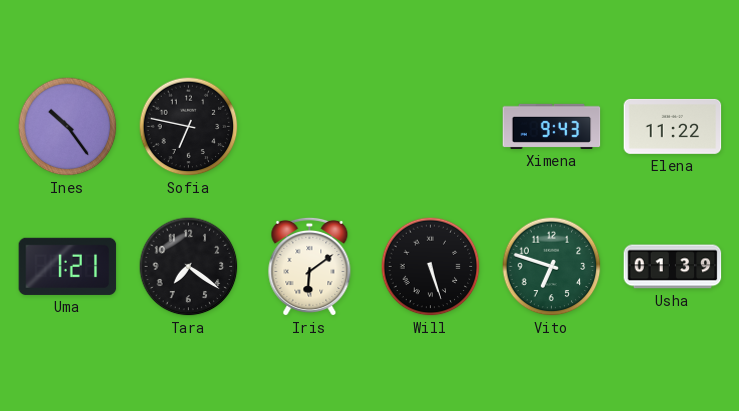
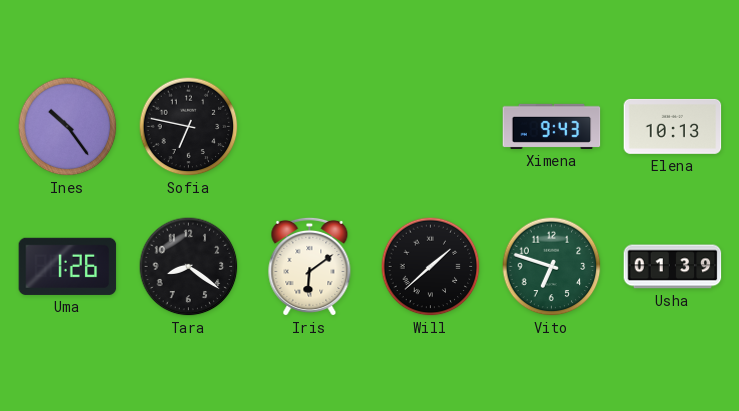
Elena: 11:22 -> 10:13
Uma: 1:21 -> 1:26
Tara: 7:21 -> 8:21
Will: 5:27 -> 1:38
